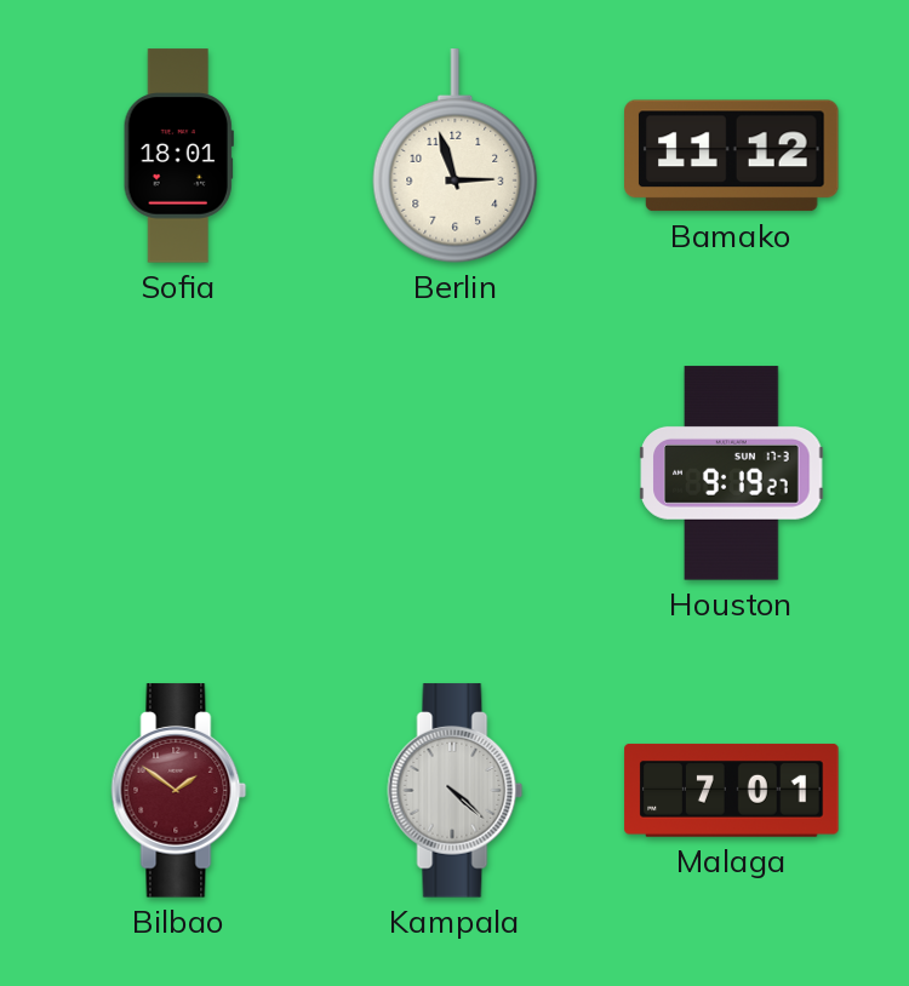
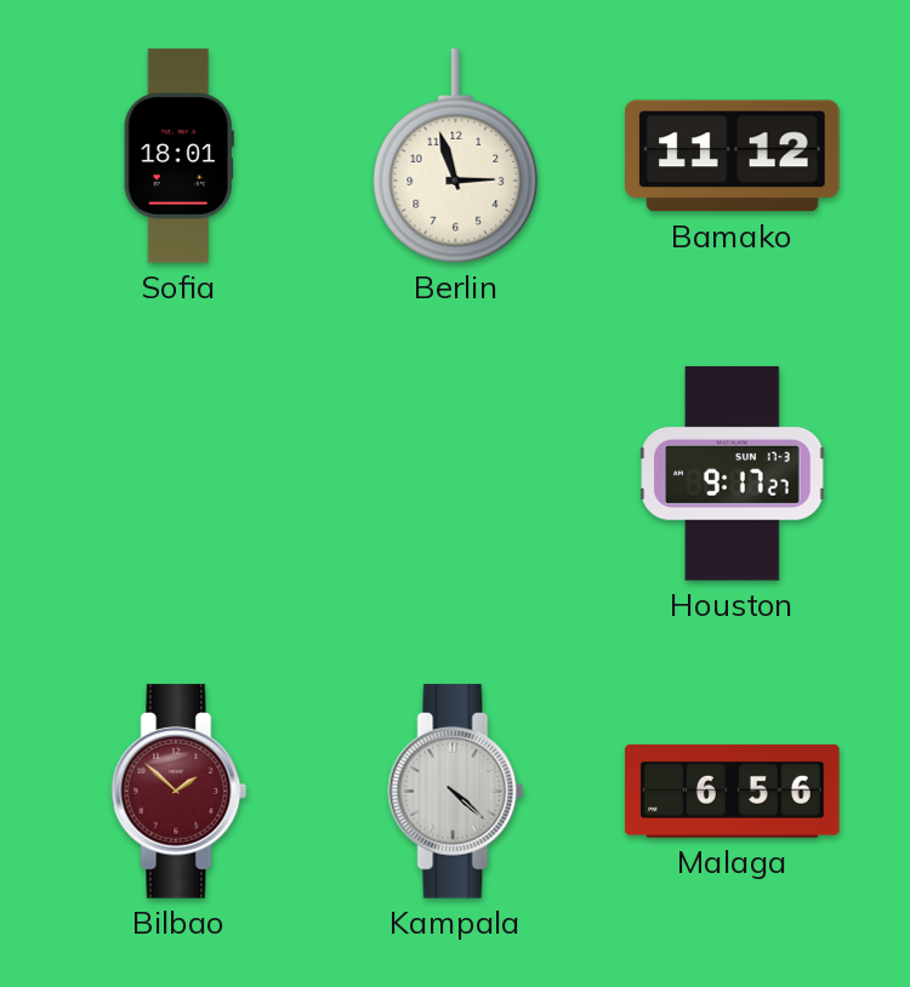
Houston: 9:19 -> 9:17
Bilbao: 1:51 -> 1:52
Malaga: 7:01 -> 6:56
